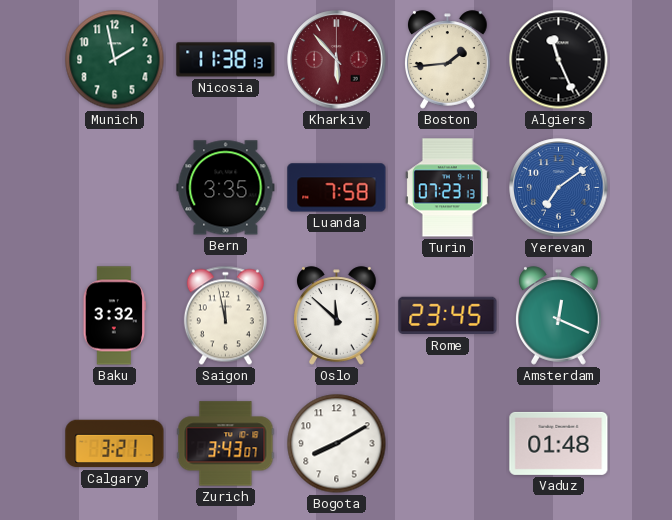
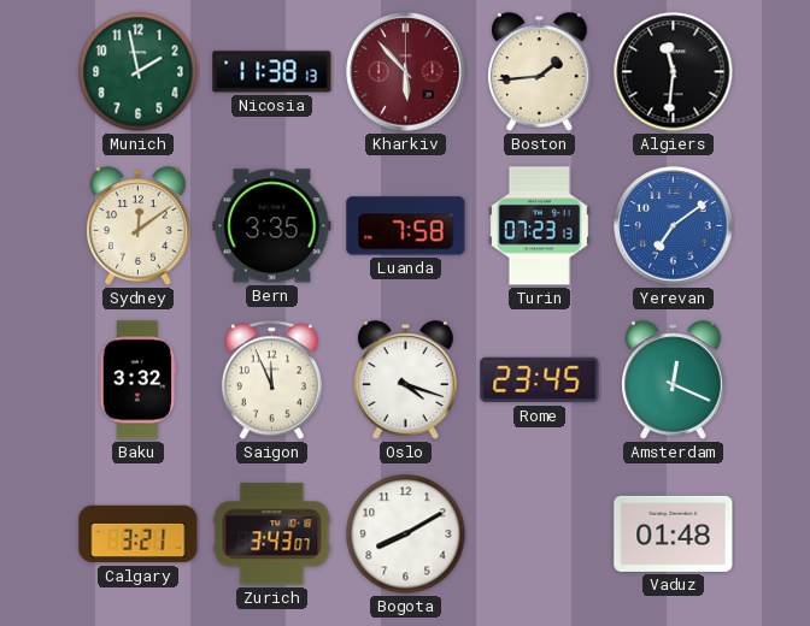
Algiers: 11:26 -> 11:31
Sydney: none -> 12:09
Saigon: 11:58 -> 11:56
Oslo: 11:52 -> 4:18
